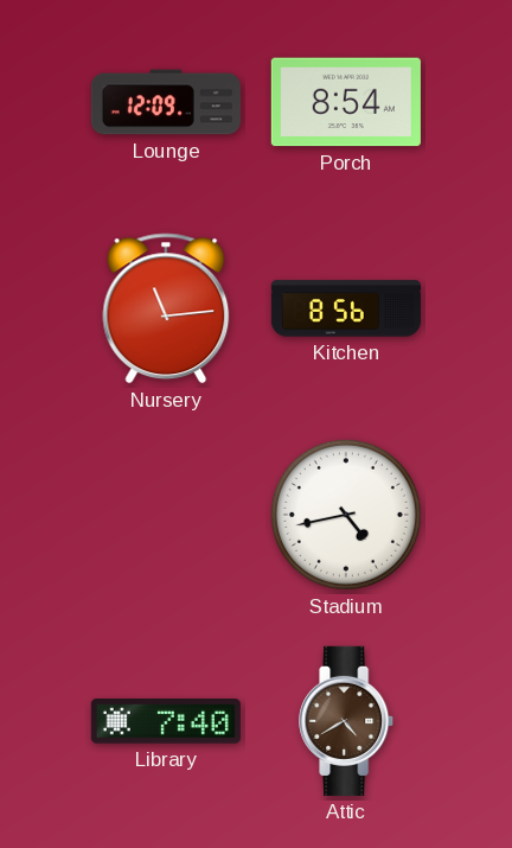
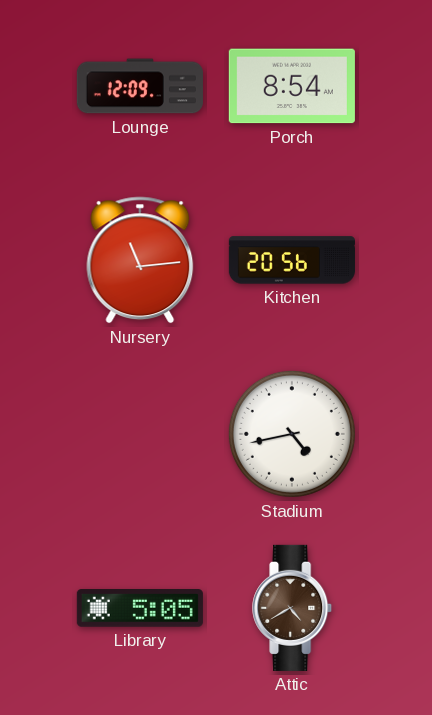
Kitchen: 8:56 -> 20:56
Library: 7:40 -> 5:05
